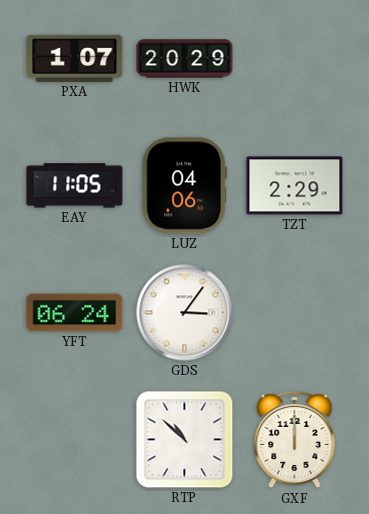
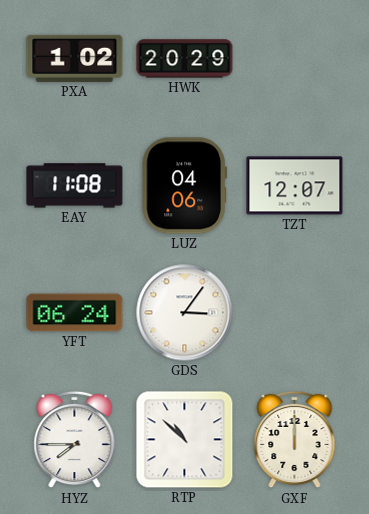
PXA: 1:07 -> 1:02
EAY: 11:05 -> 11:08
TZT: 2:29 -> 12:07
HYZ: none -> 7:45
